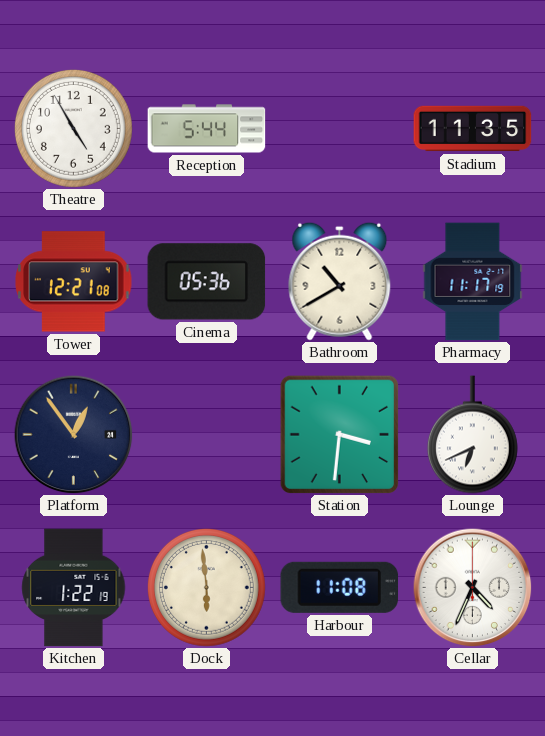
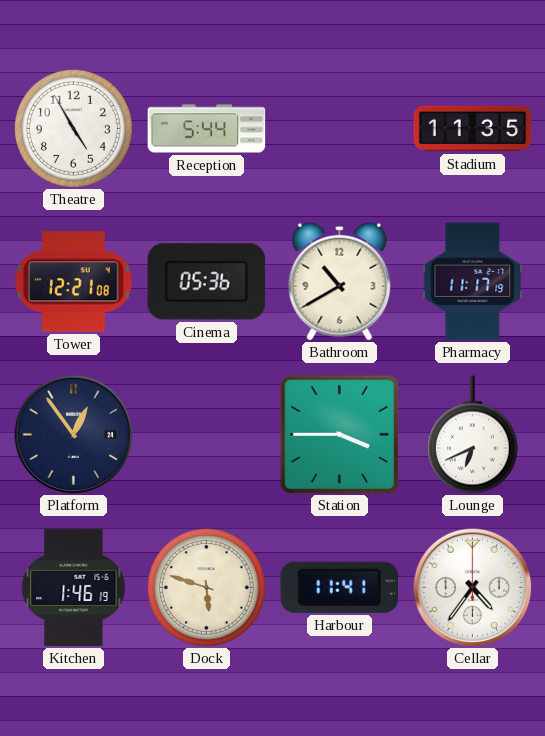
Station: 3:31 -> 3:45
Kitchen: 1:22 -> 1:46
Dock: 5:59 -> 5:48
Harbour: 11:08 -> 11:41
Cellar: 4:34 -> 4:36
